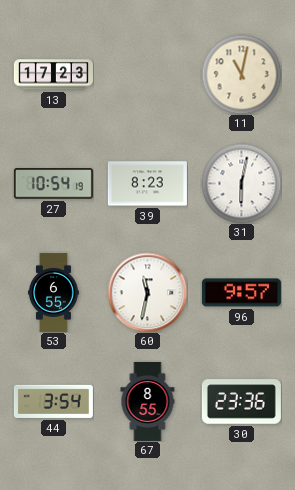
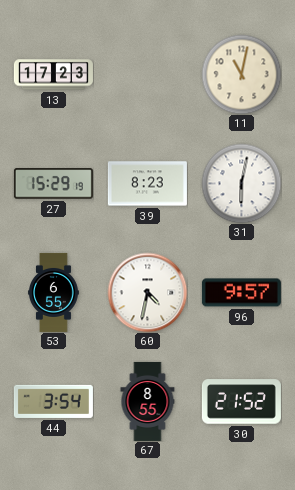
27: 10:54 -> 15:29
60: 11:32 -> 4:32
30: 23:36 -> 21:52
